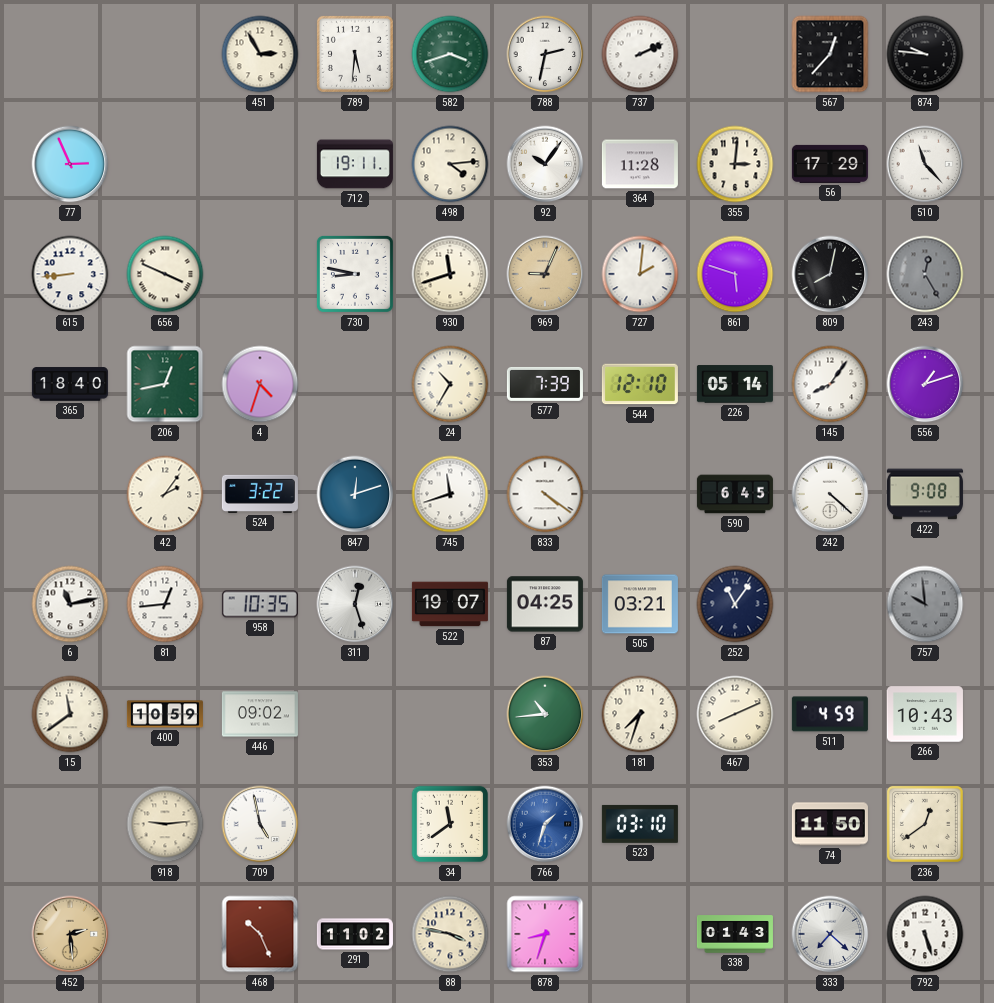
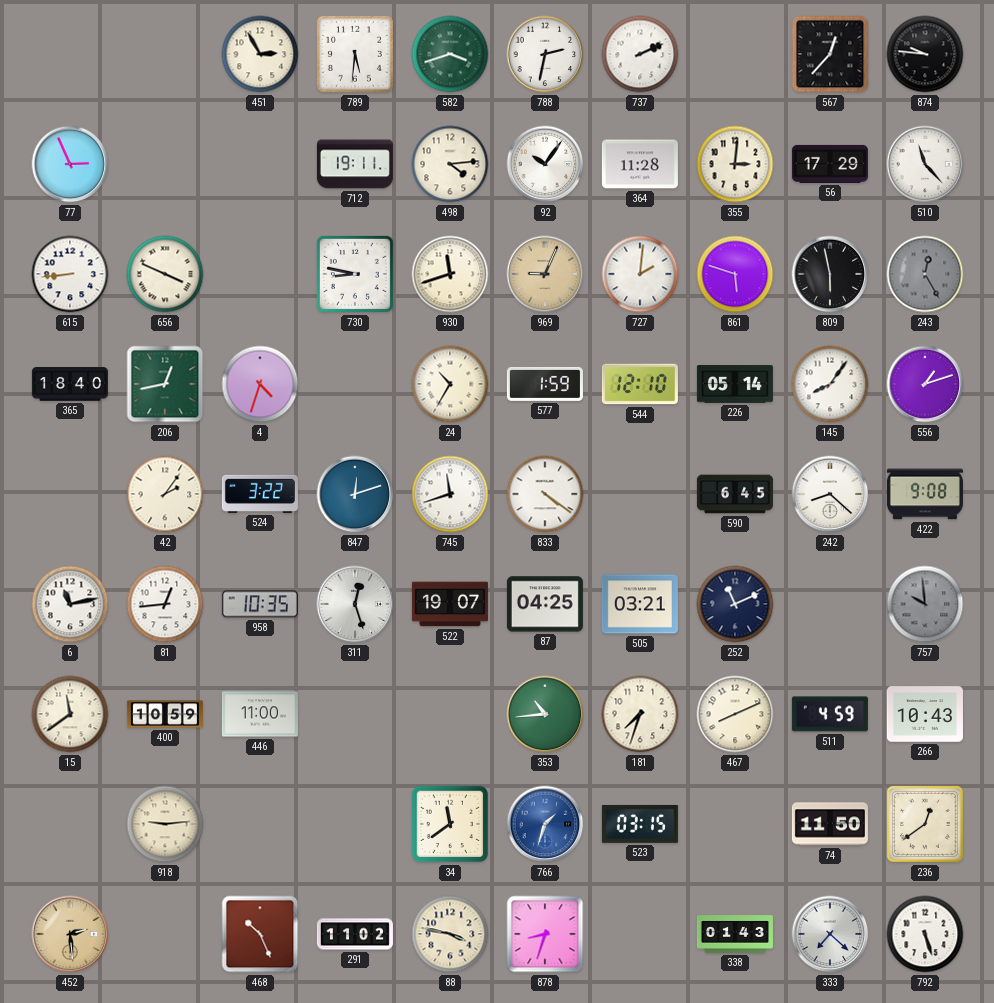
809: 8:02 -> 5:58
577: 7:39 -> 1:59
242: 4:22 -> 8:22
252: 11:06 -> 11:11
446: 09:02 -> 11:00
709: 4:58 -> none
523: 03:10 -> 03:15
